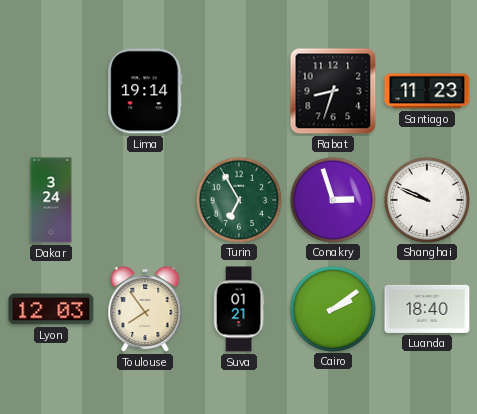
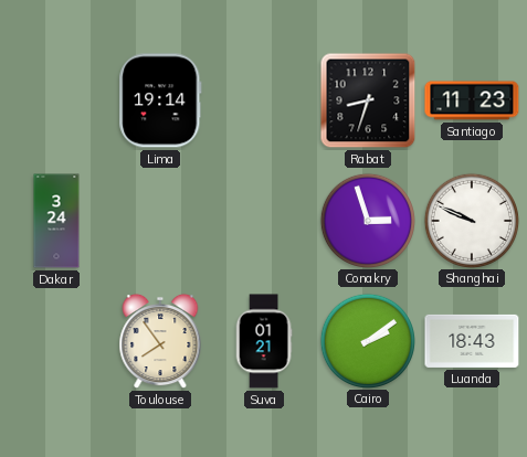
Turin: 6:55 -> none
Lyon: 12:03 -> none
Luanda: 18:40 -> 18:43
